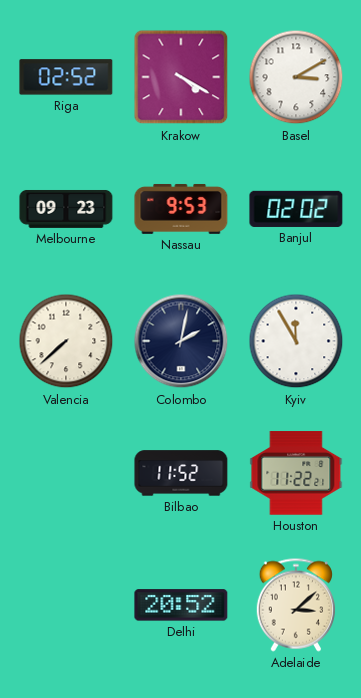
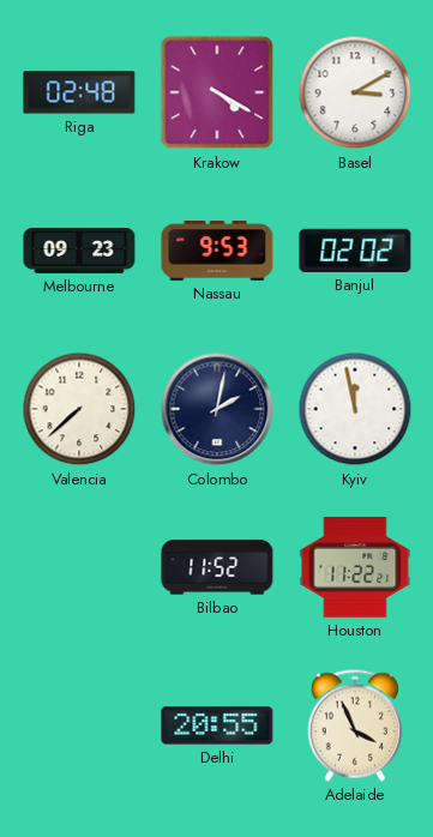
Riga: 02:52 -> 02:48
Kyiv: 11:55 -> 11:58
Delhi: 20:52 -> 20:55
Adelaide: 3:08 -> 3:56
